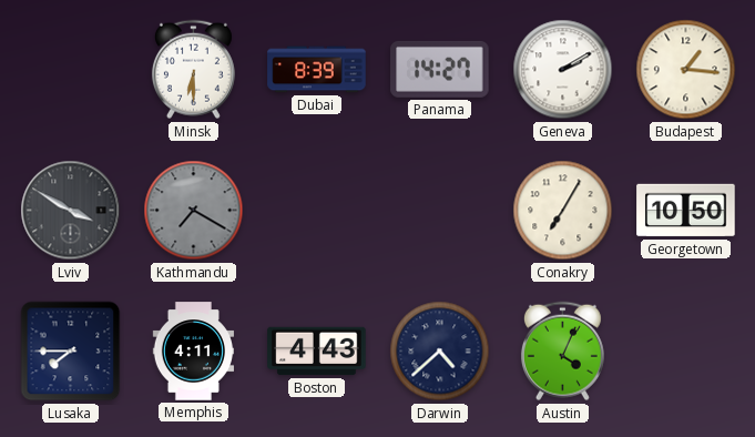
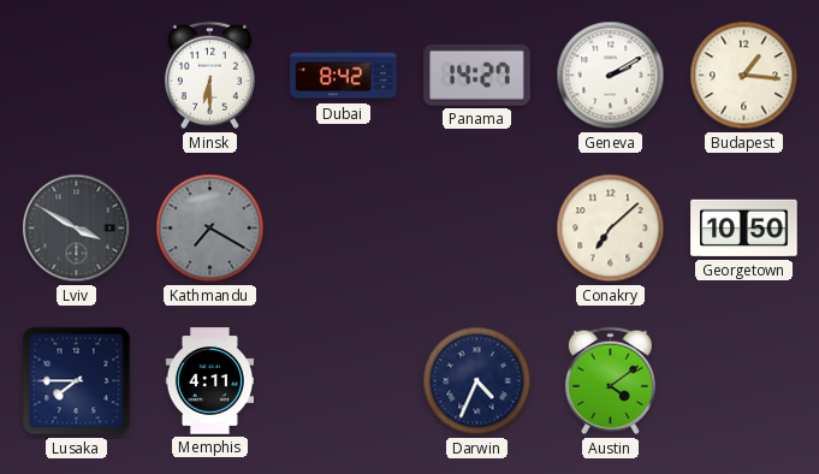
Dubai: 8:39 -> 8:42
Conakry: 7:05 -> 7:08
Boston: 4:43 -> none
Darwin: 4:38 -> 4:34
Austin: 4:04 -> 4:09
